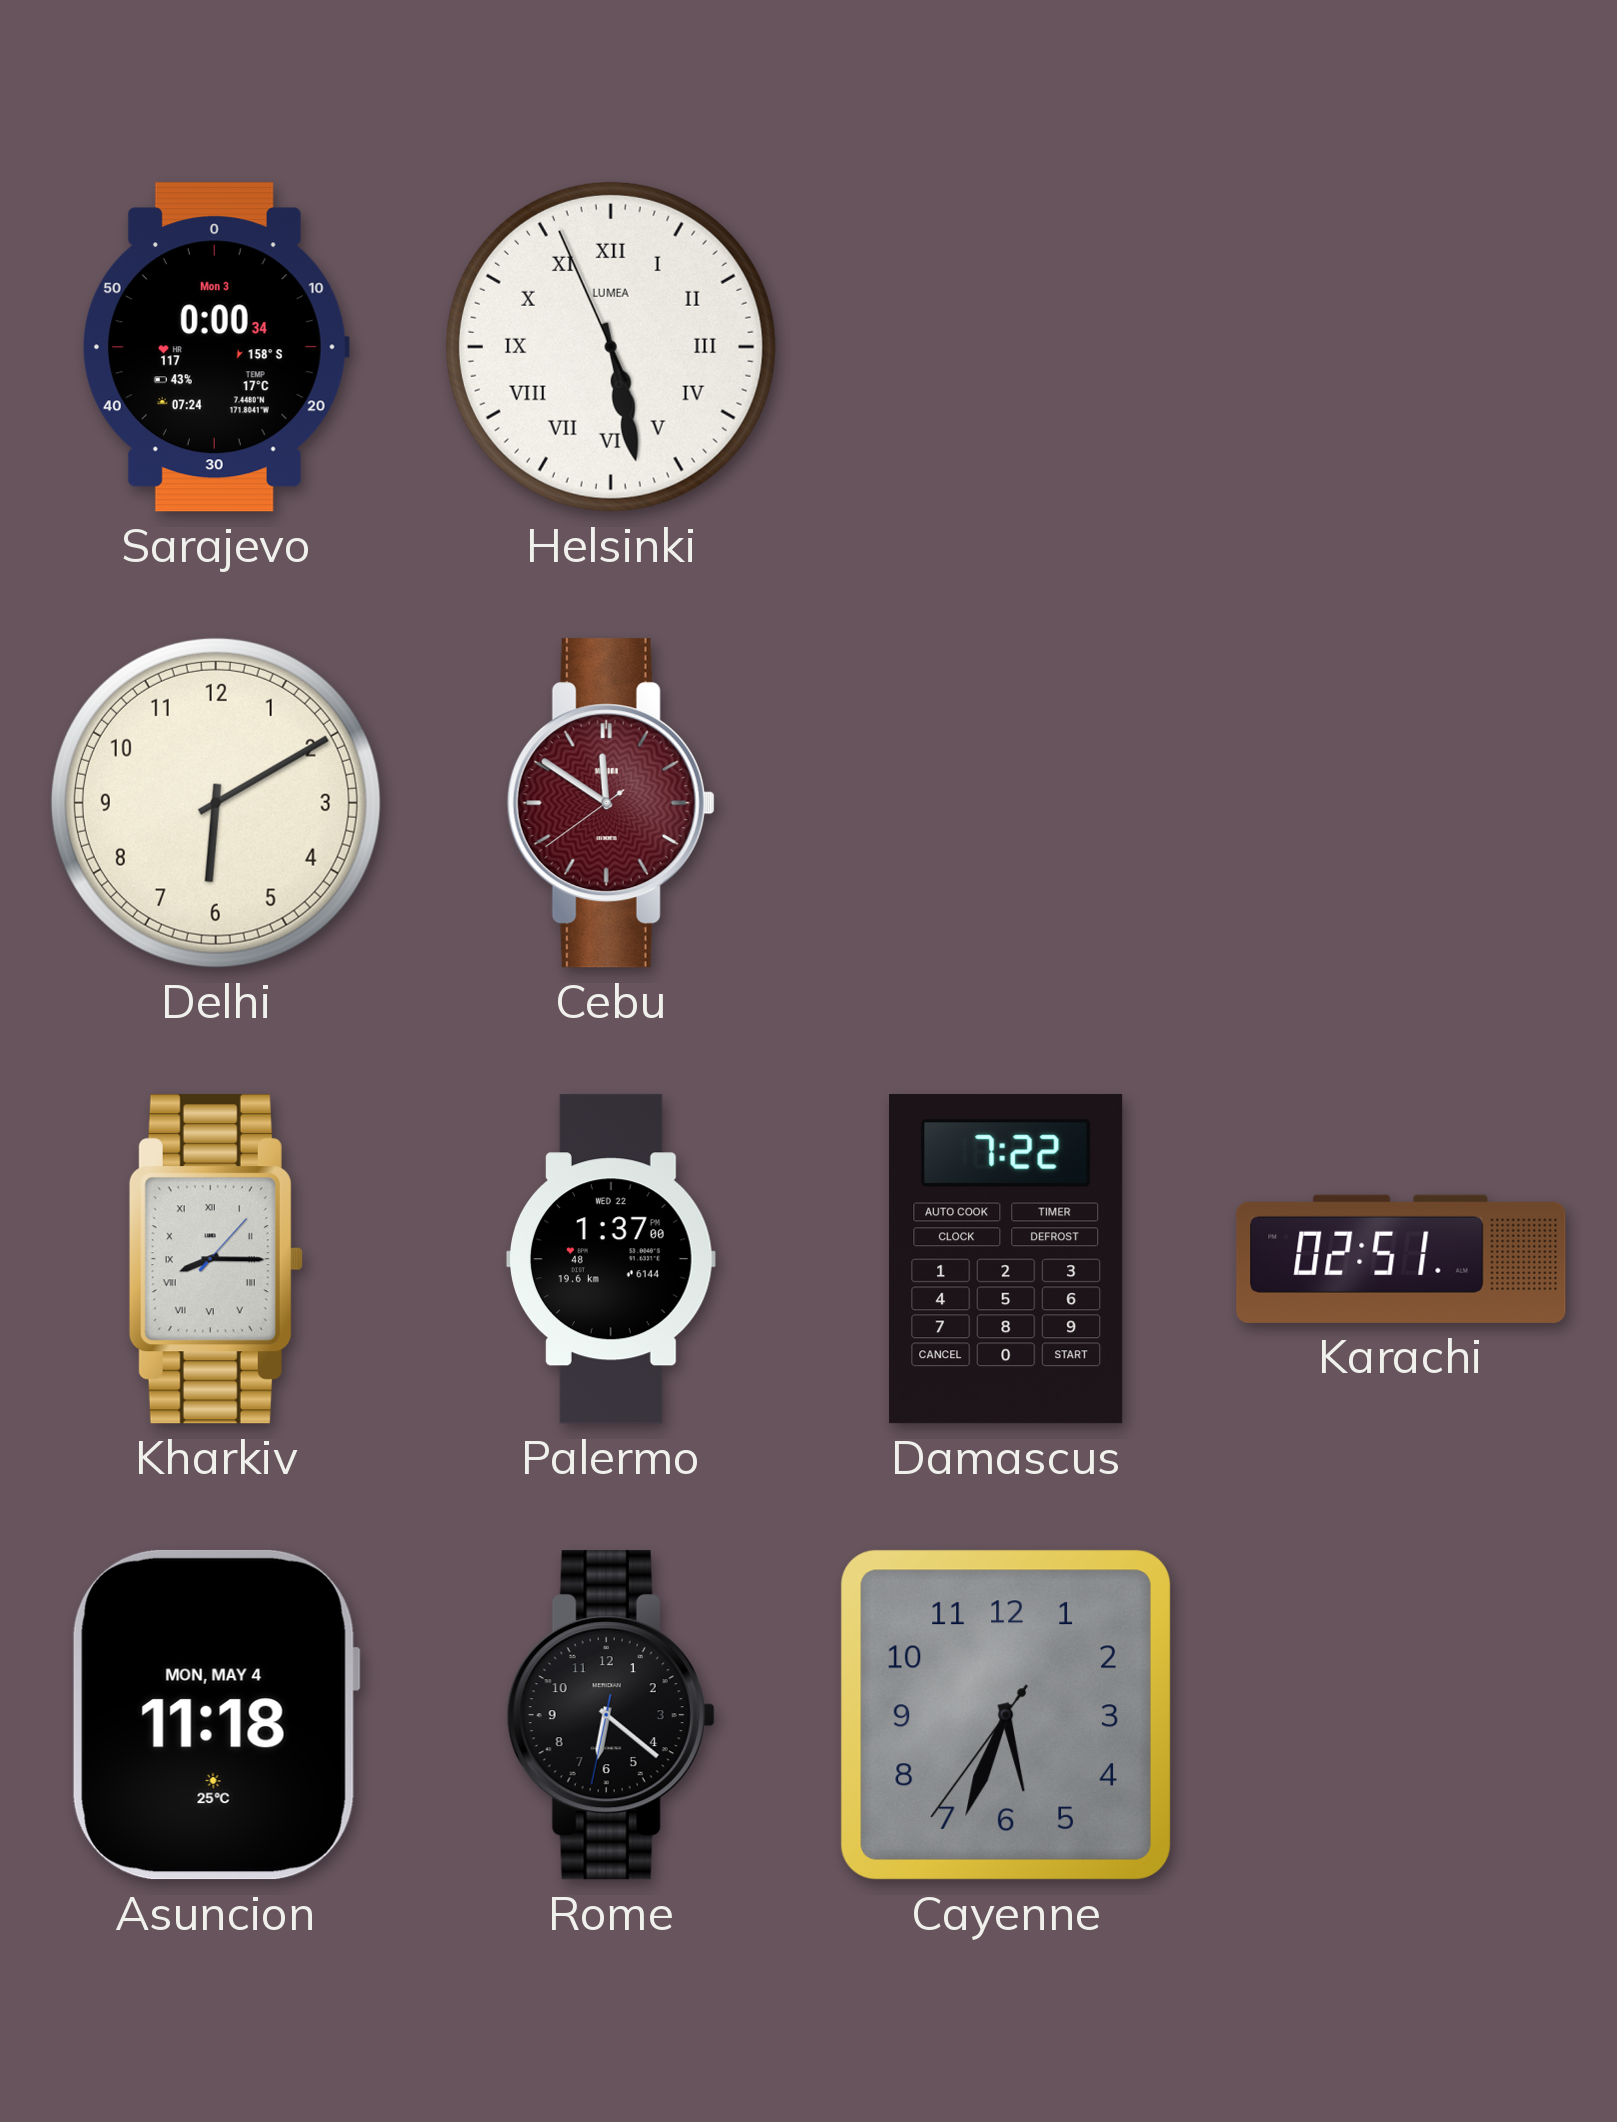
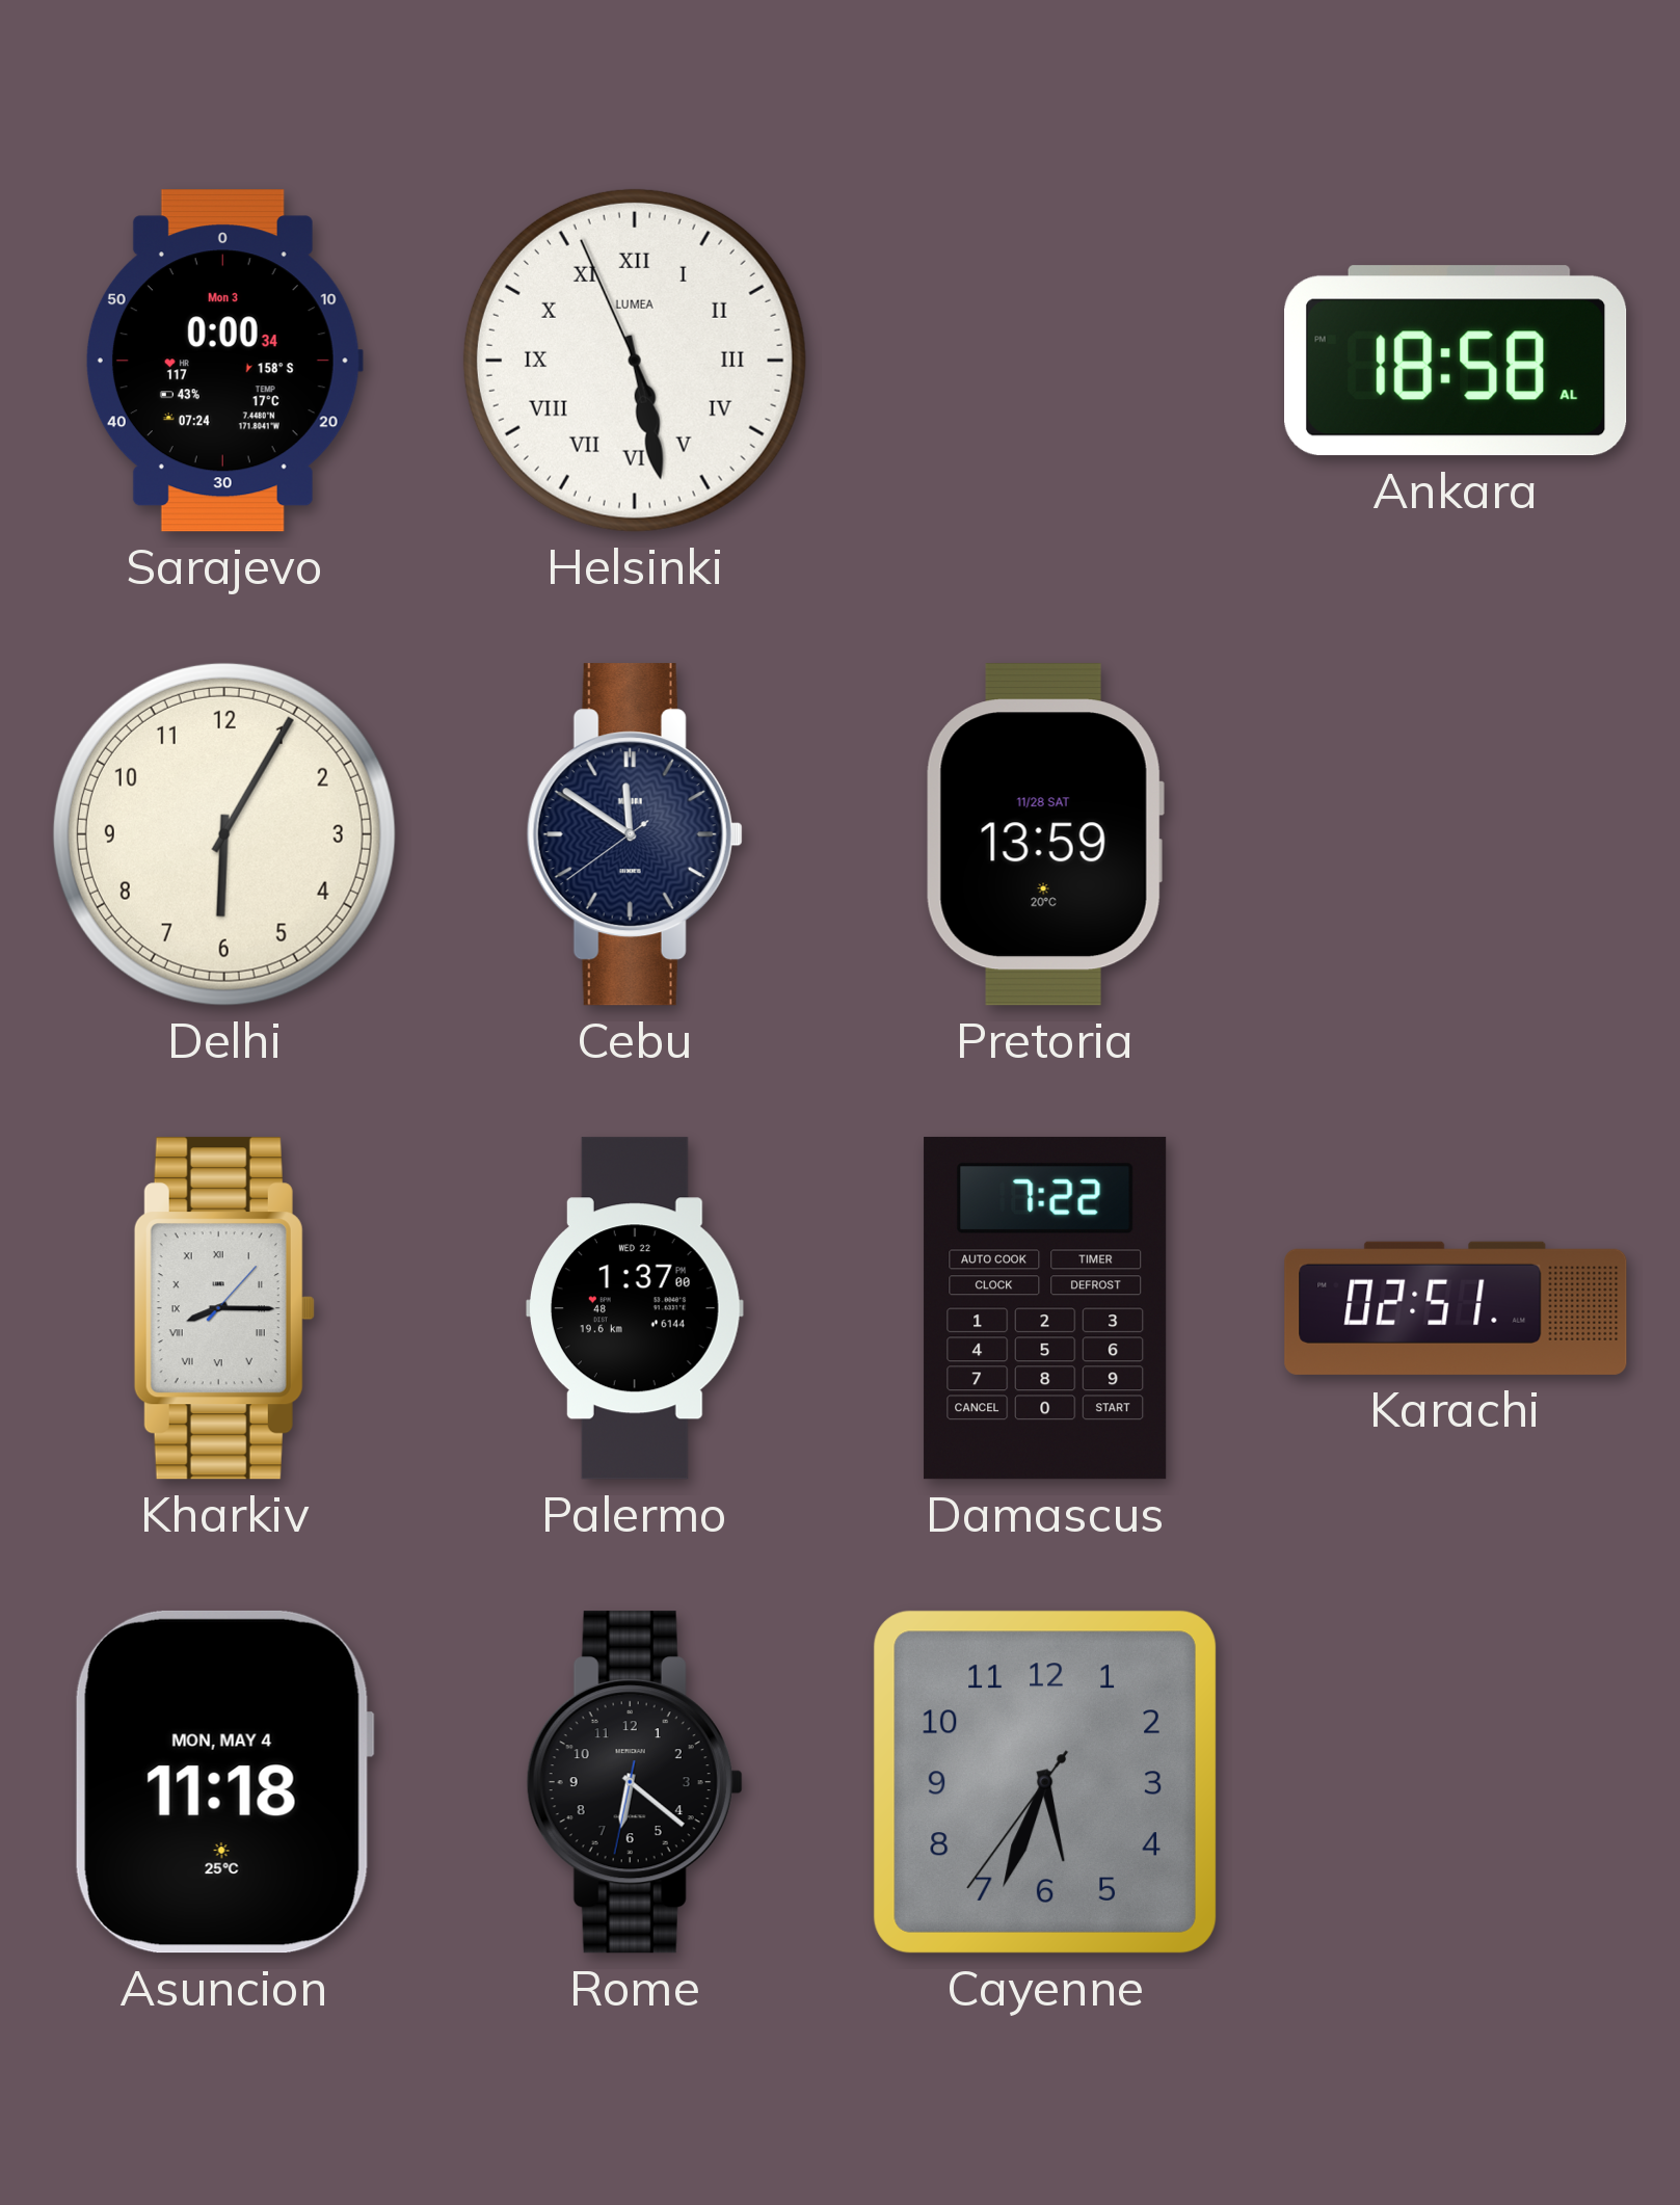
Ankara: none -> 18:58
Delhi: 6:10 -> 6:05
Cebu dial: burgundy -> navy
Pretoria: none -> 13:59
